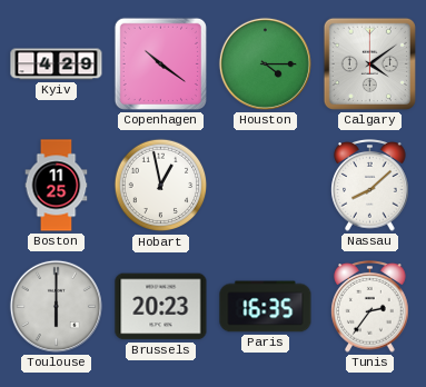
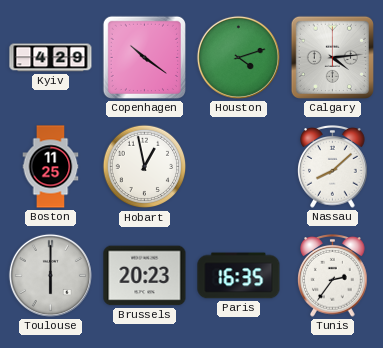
Houston: 4:15 -> 4:12
Calgary: 4:09 -> 4:14
